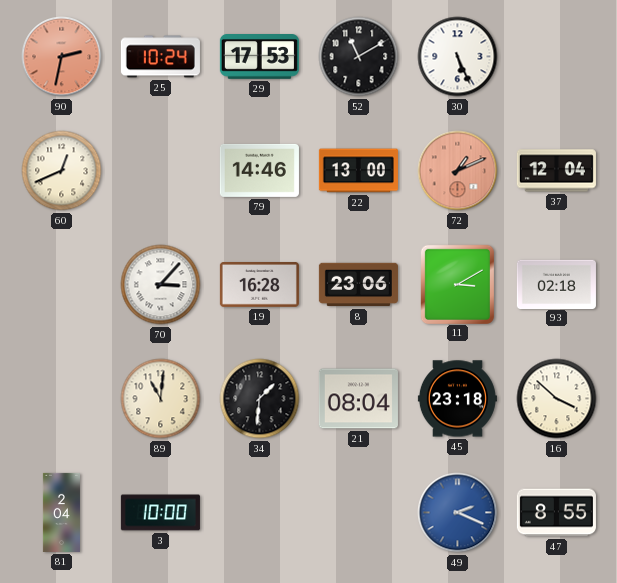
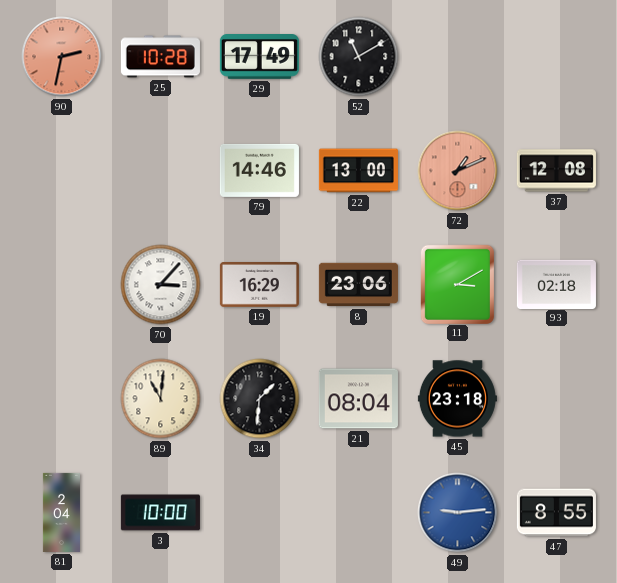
25: 10:24 -> 10:28
29: 17:53 -> 17:49
30: 5:26 -> none
60: 12:41 -> none
37: 12:04 -> 12:08
19: 16:28 -> 16:29
16: 3:52 -> none
49: 2:19 -> 9:14
